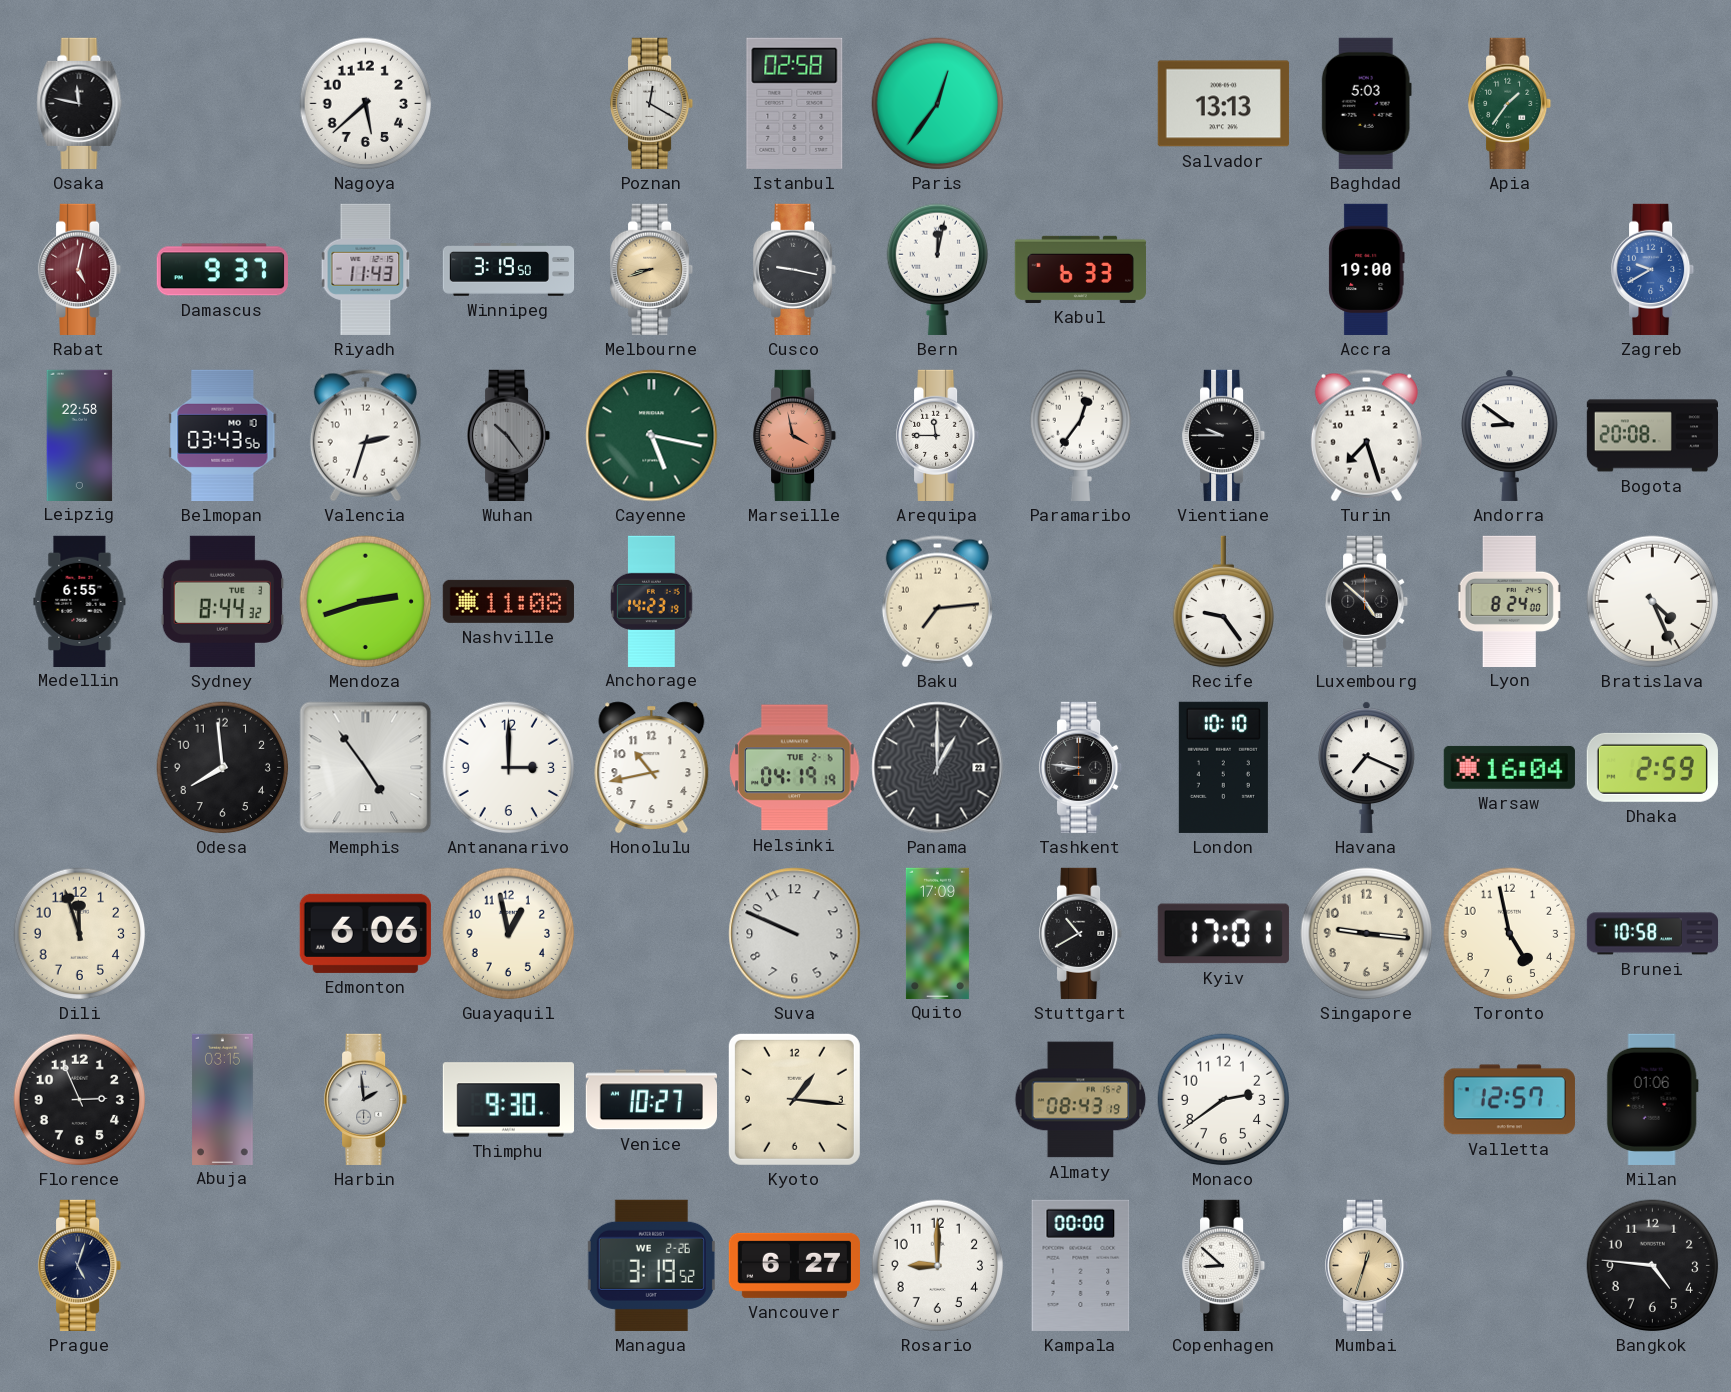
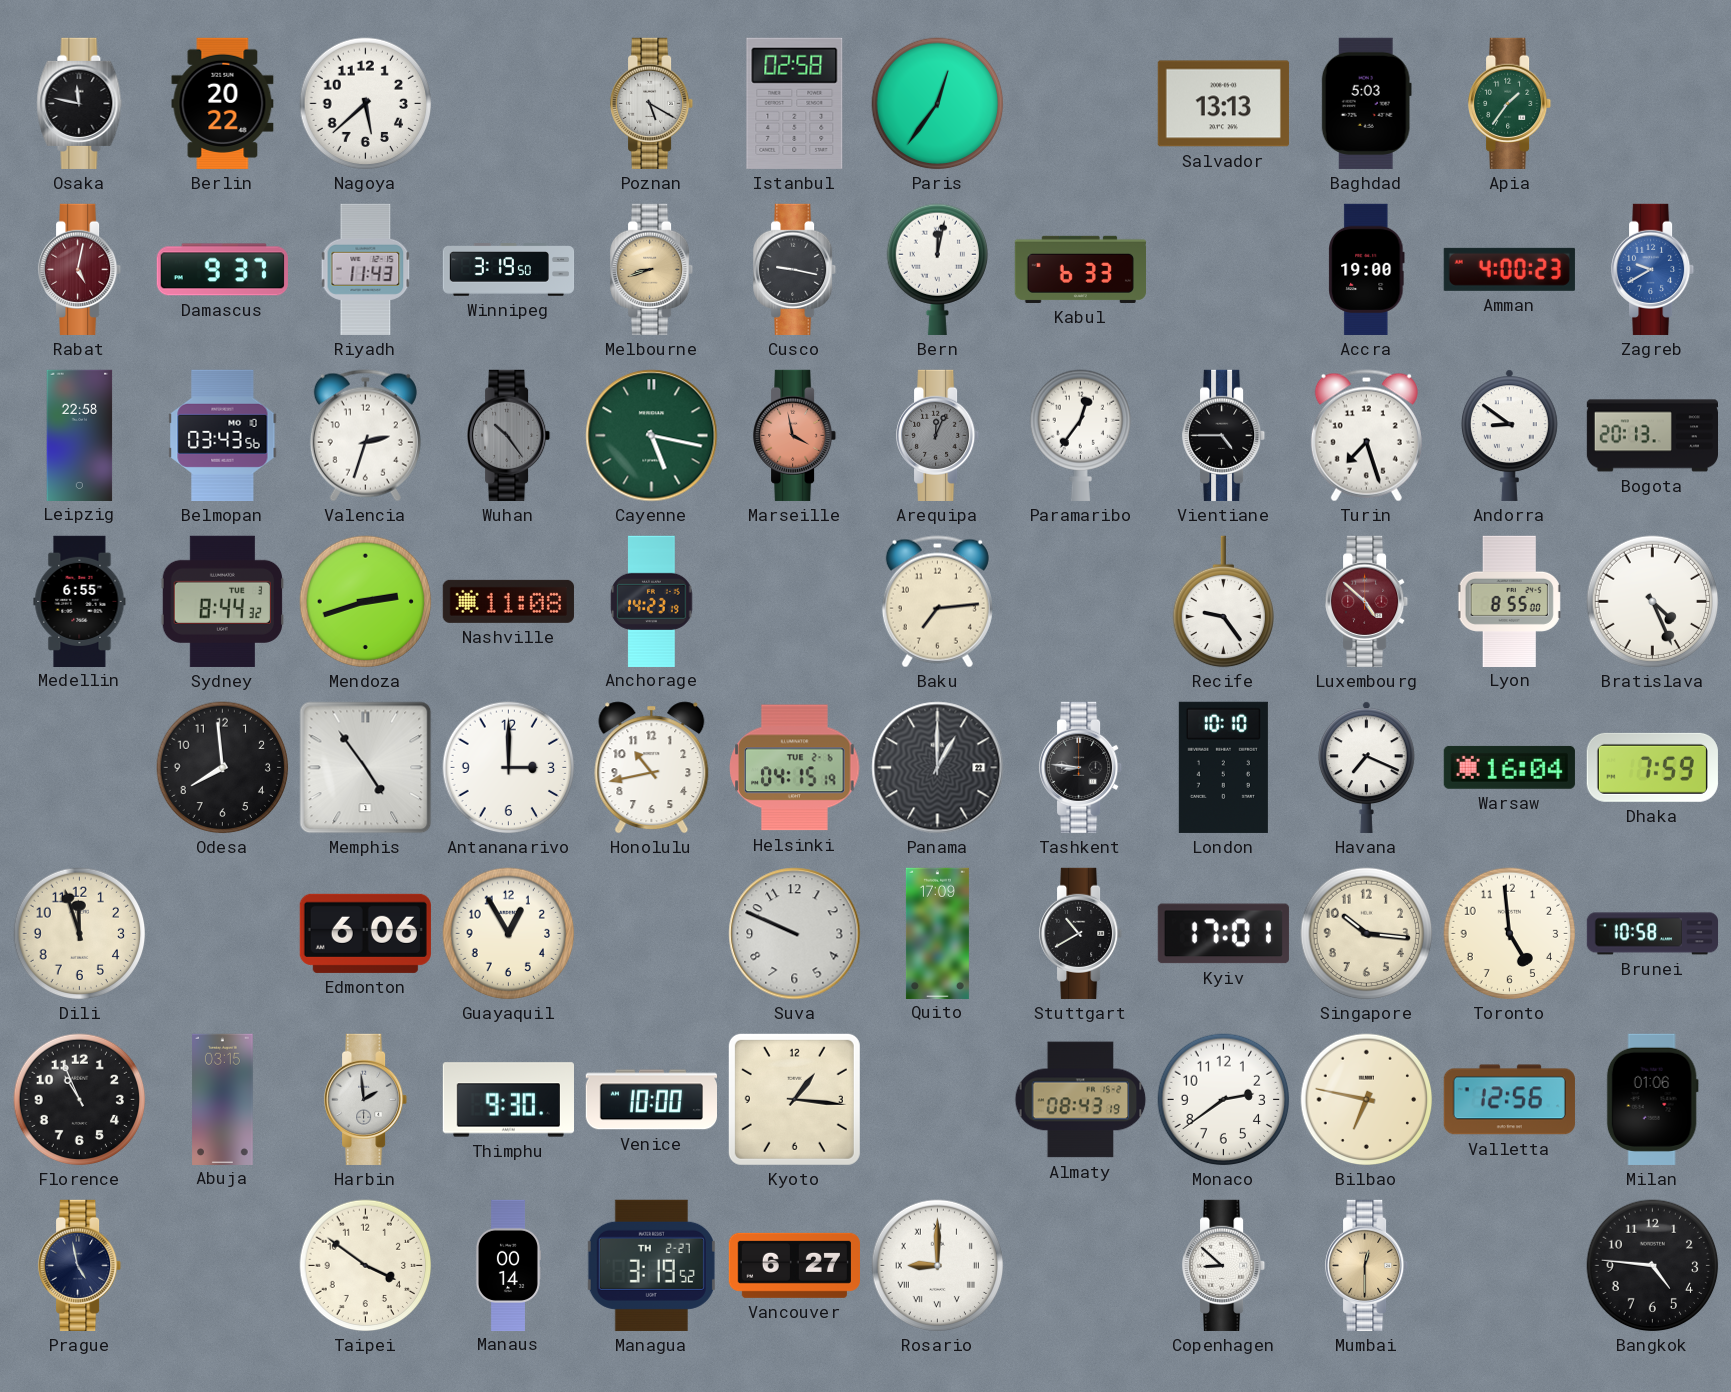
Berlin: none -> 20:22
Poznan: 12:20 -> 5:20
Amman: none -> 4:00
Arequipa: 11:45 -> 12:04
Arequipa dial: white -> grey
Vientiane: 9:45 -> 4:45
Bogota: 20:08 -> 20:13
Luxembourg dial: black -> burgundy
Lyon: 8:24 -> 8:55
Helsinki: 04:19 -> 04:15
Dhaka: 2:59 -> 7:59
Guayaquil: 12:58 -> 12:55
Singapore: 9:16 -> 10:16
Toronto: 4:58 -> 4:59
Florence: 2:56 -> 10:56
Venice: 10:27 -> 10:00
Bilbao: none -> 6:47
Valletta: 12:57 -> 12:56
Prague: 5:03 -> 4:58
Taipei: none -> 3:51
Manaus: none -> 00:14
Managua date: WE 2-26 -> TH 2-27
Rosario numerals: Arabic -> Roman
Kampala: 00:00 -> none
Mumbai: 12:33 -> 12:30
